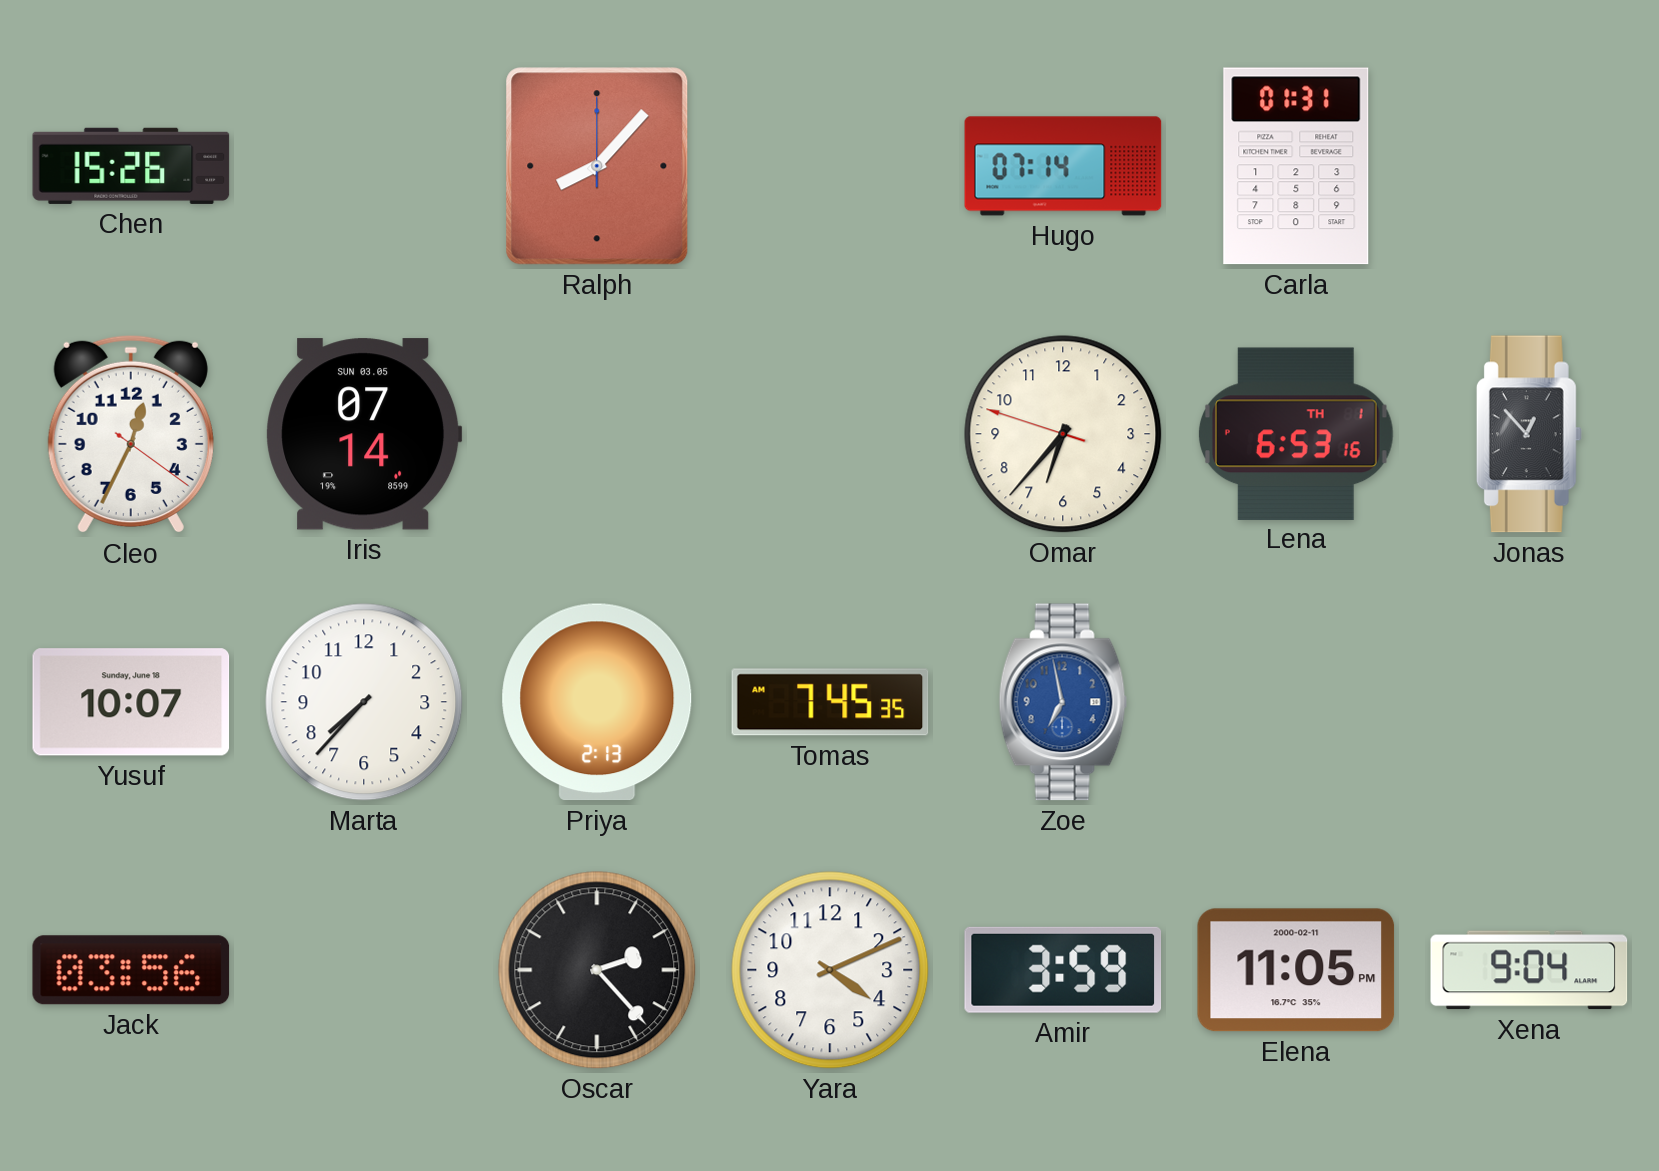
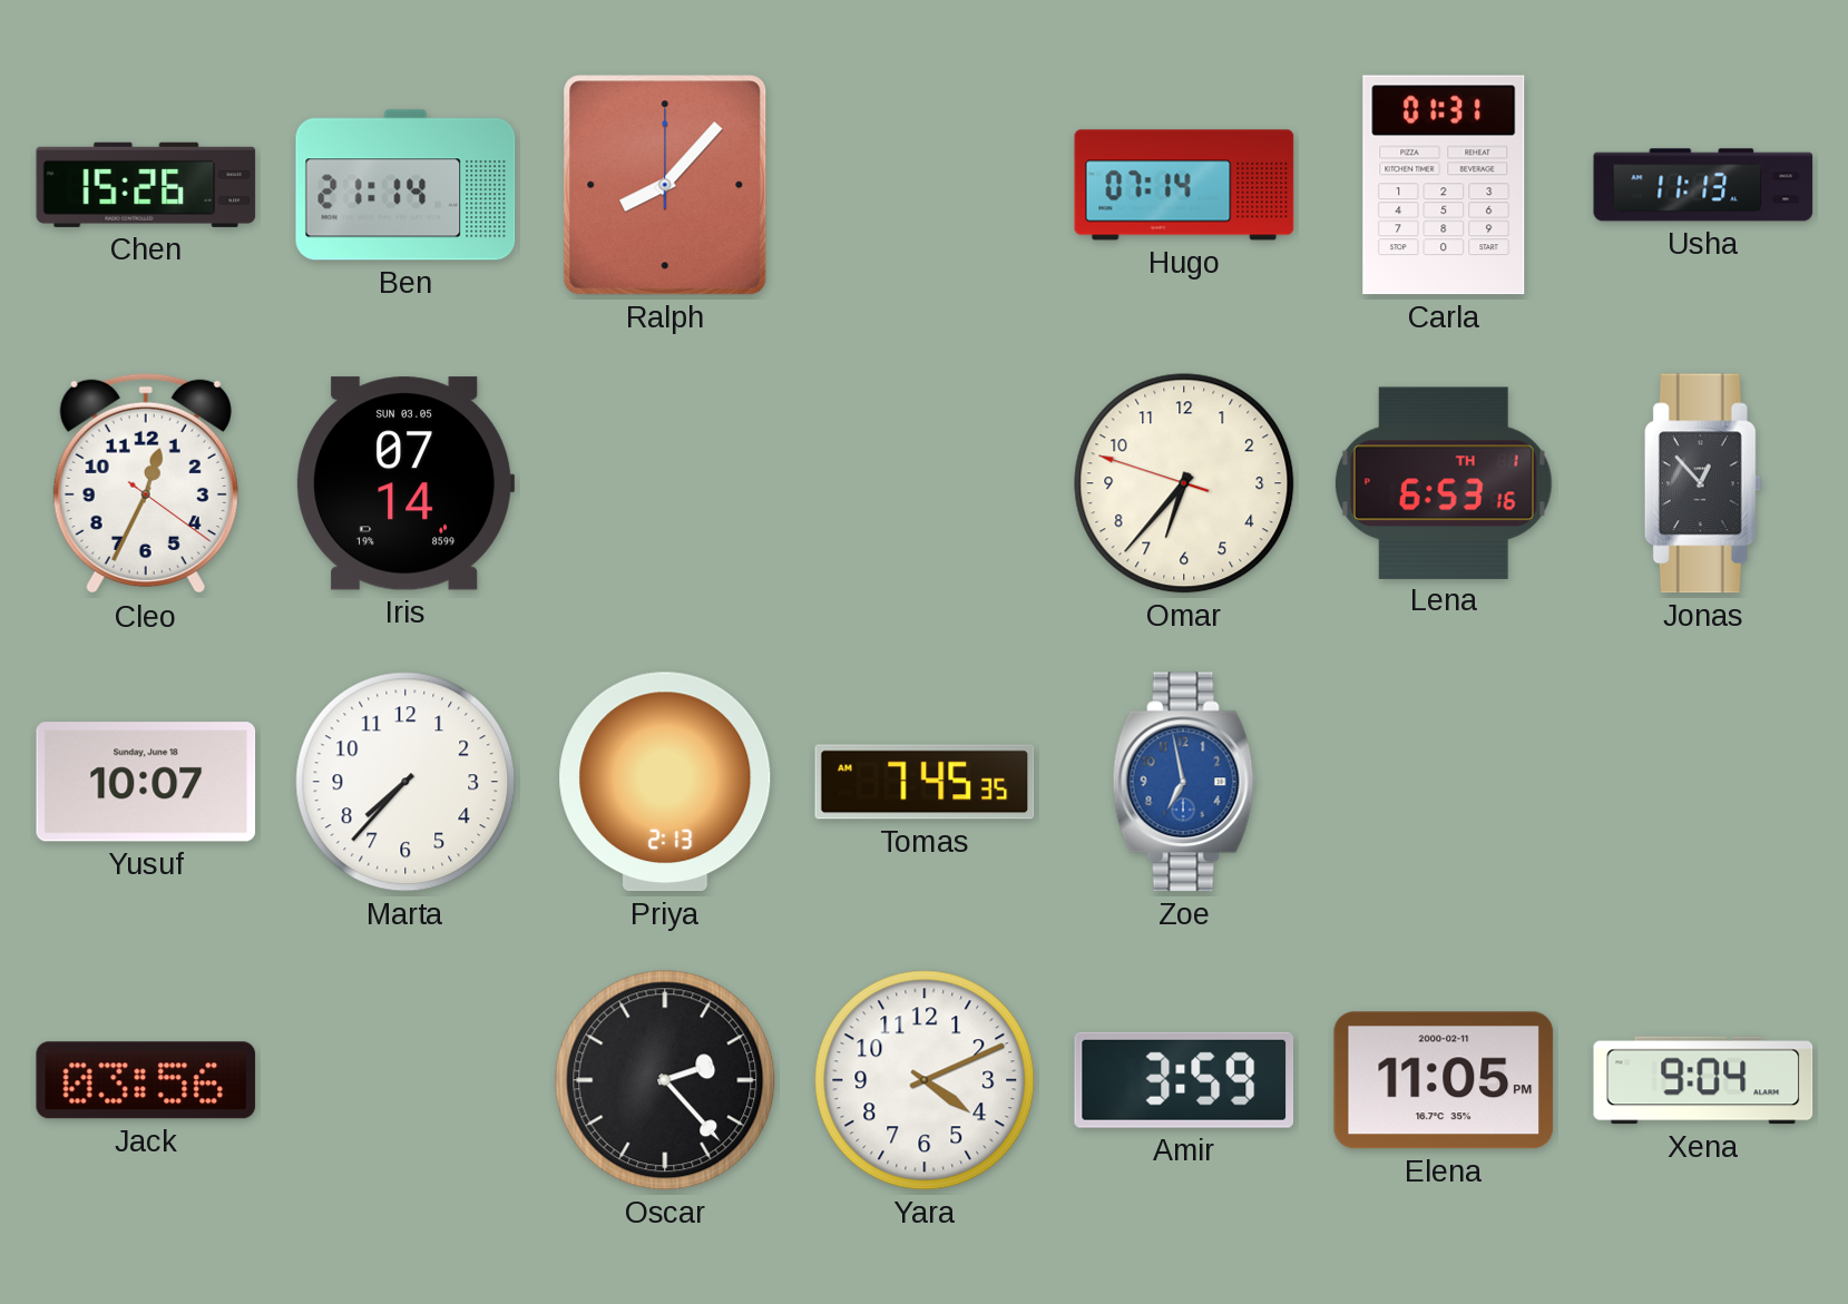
Ben: none -> 21:14
Usha: none -> 11:13
